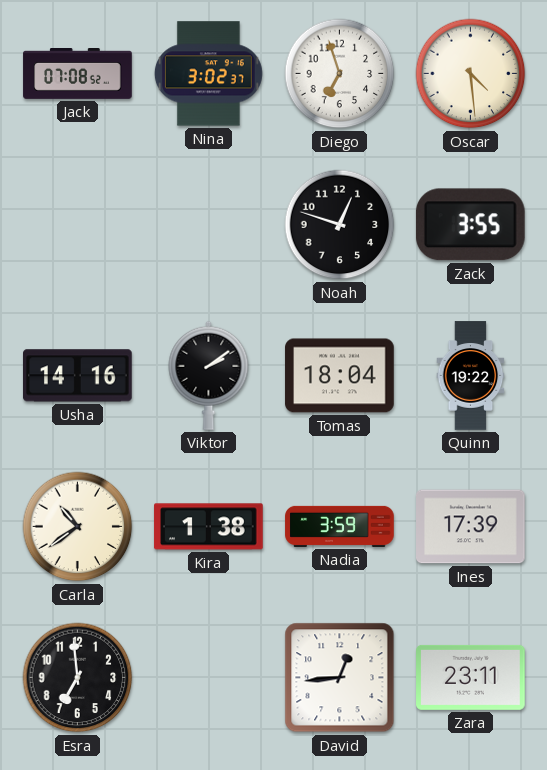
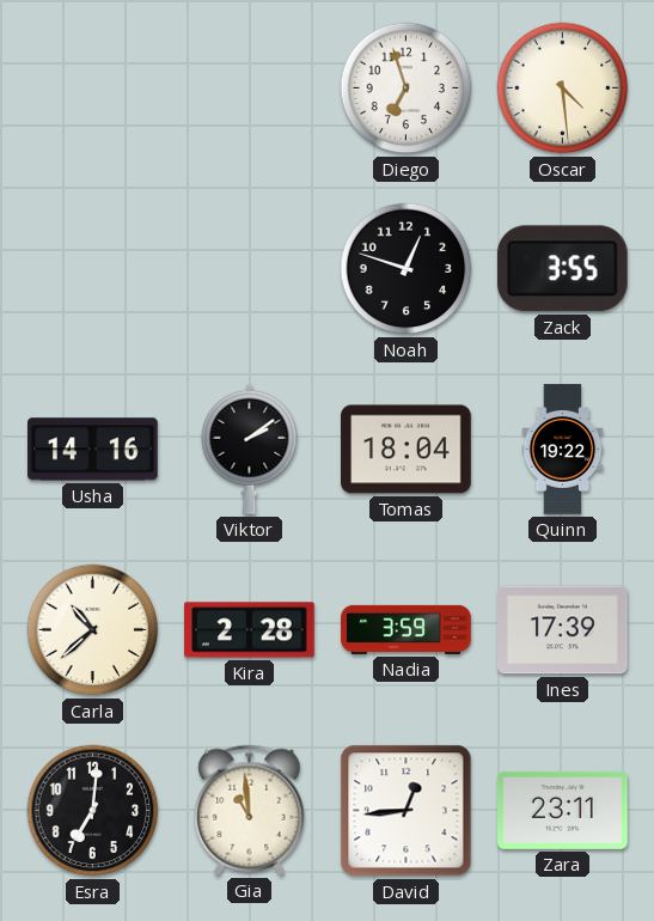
Jack: 07:08 -> none
Nina: 3:02 -> none
Carla: 10:39 -> 10:38
Kira: 1:38 -> 2:28
Esra: 6:59 -> 7:01
Gia: none -> 10:59
